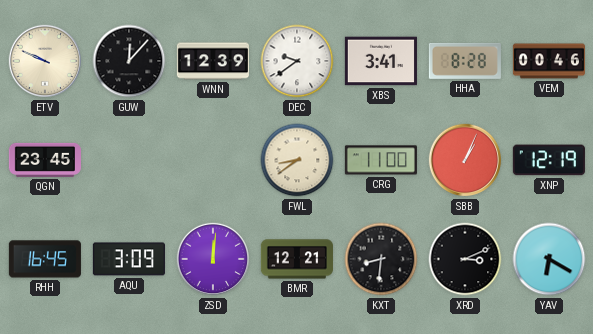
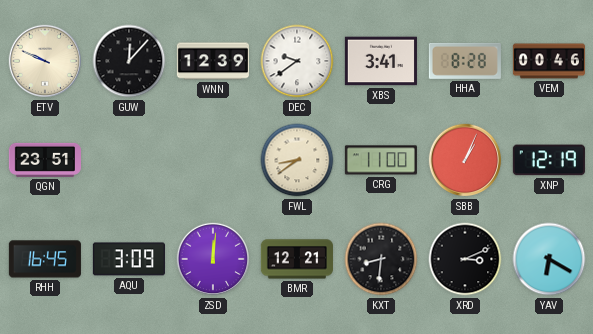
QGN: 23:45 -> 23:51
